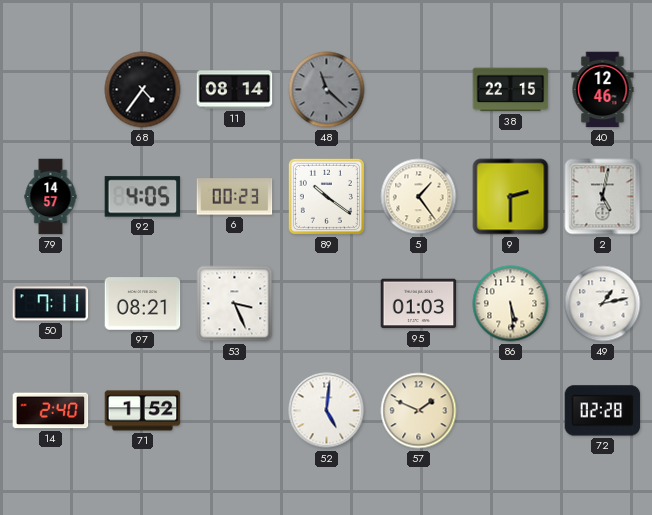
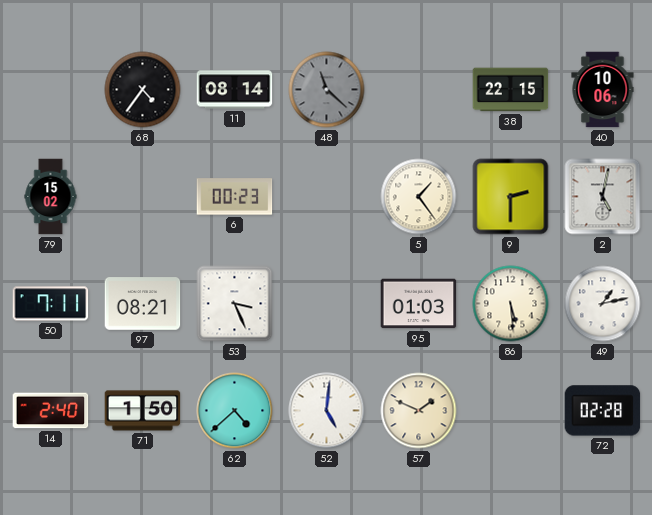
40: 12:46 -> 10:06
79: 14:57 -> 15:02
92: 4:05 -> none
89: 10:21 -> none
71: 1:52 -> 1:50
62: none -> 4:38
